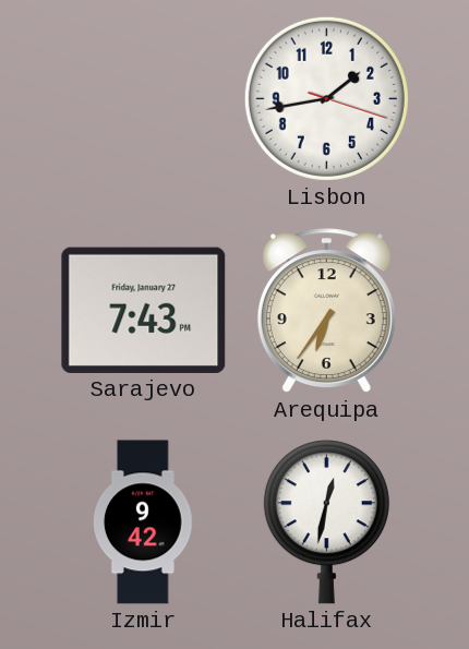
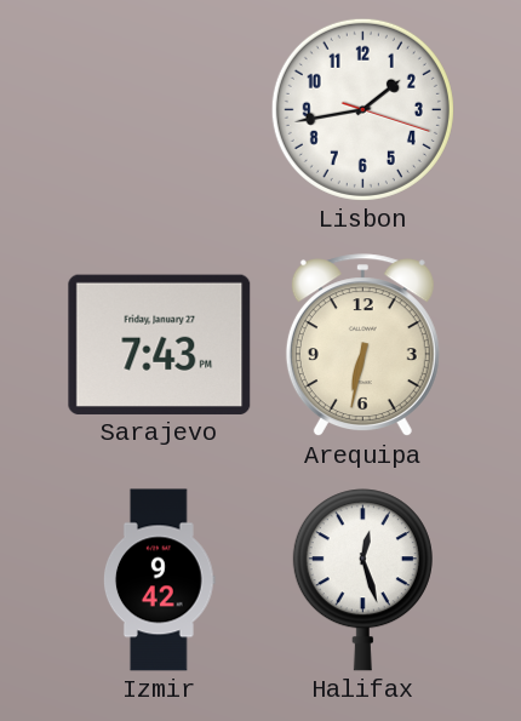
Arequipa: 6:36 -> 6:32
Halifax: 12:32 -> 12:27
